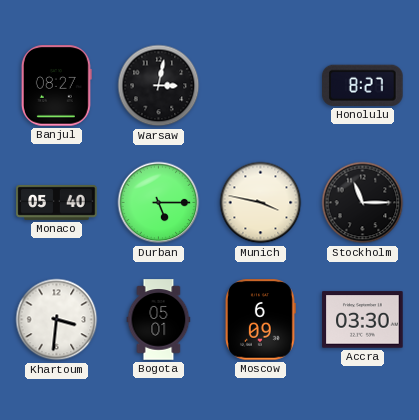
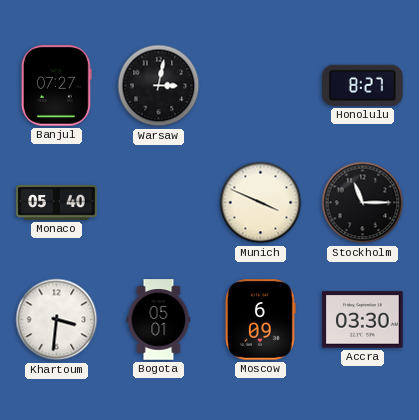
Banjul: 08:27 -> 07:27
Durban: 5:15 -> none
Munich: 3:47 -> 3:49
